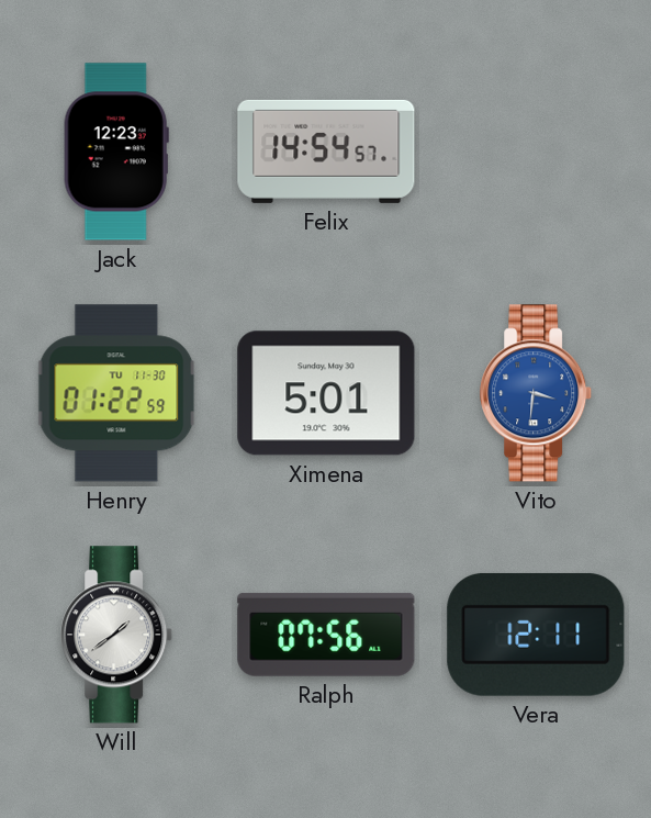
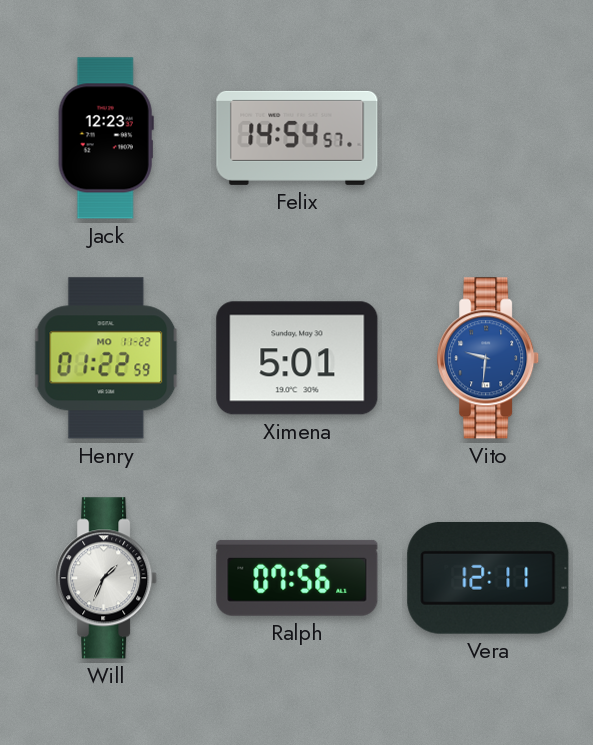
Henry date: TU 11-30 -> MO 11-22
Vito: 3:31 -> 9:31
Will: 1:39 -> 1:34
